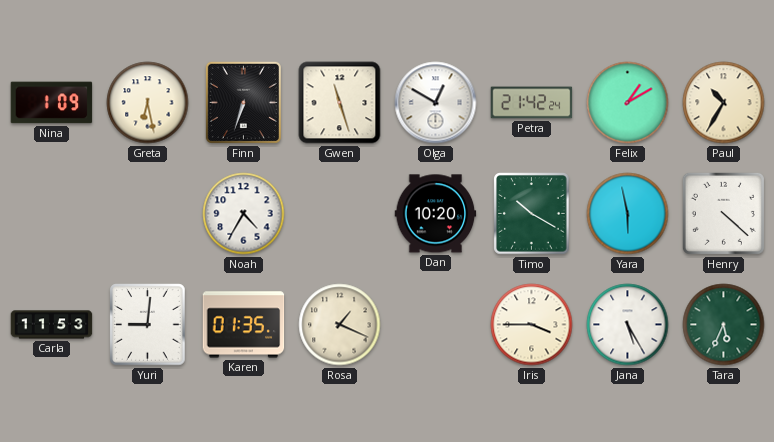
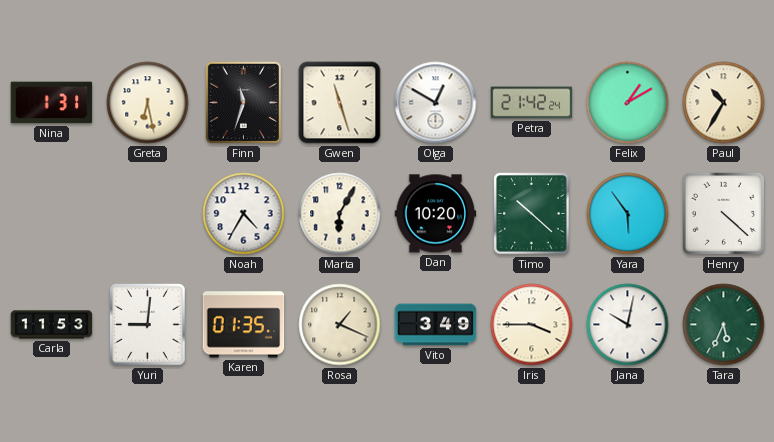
Nina: 1:09 -> 1:31
Finn: 6:33 -> 11:33
Marta: none -> 6:05
Timo: 10:20 -> 10:22
Yara: 5:58 -> 5:54
Vito: none -> 3:49
Jana: 5:25 -> 10:02
